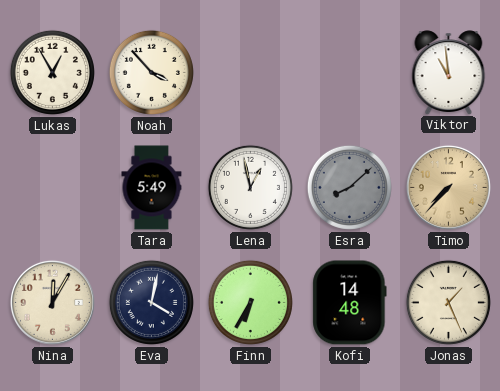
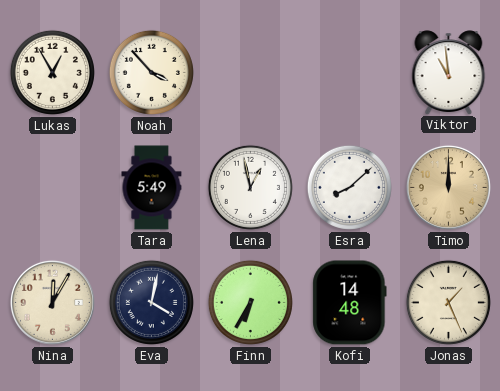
Esra dial: grey -> white
Timo: 7:37 -> 12:00
